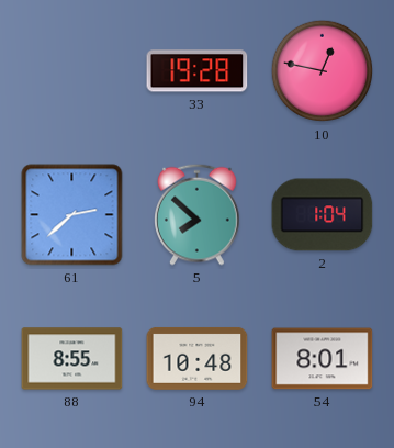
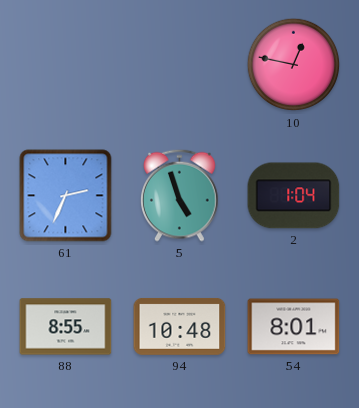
33: 19:28 -> none
61: 2:38 -> 2:34
5: 7:52 -> 4:57
